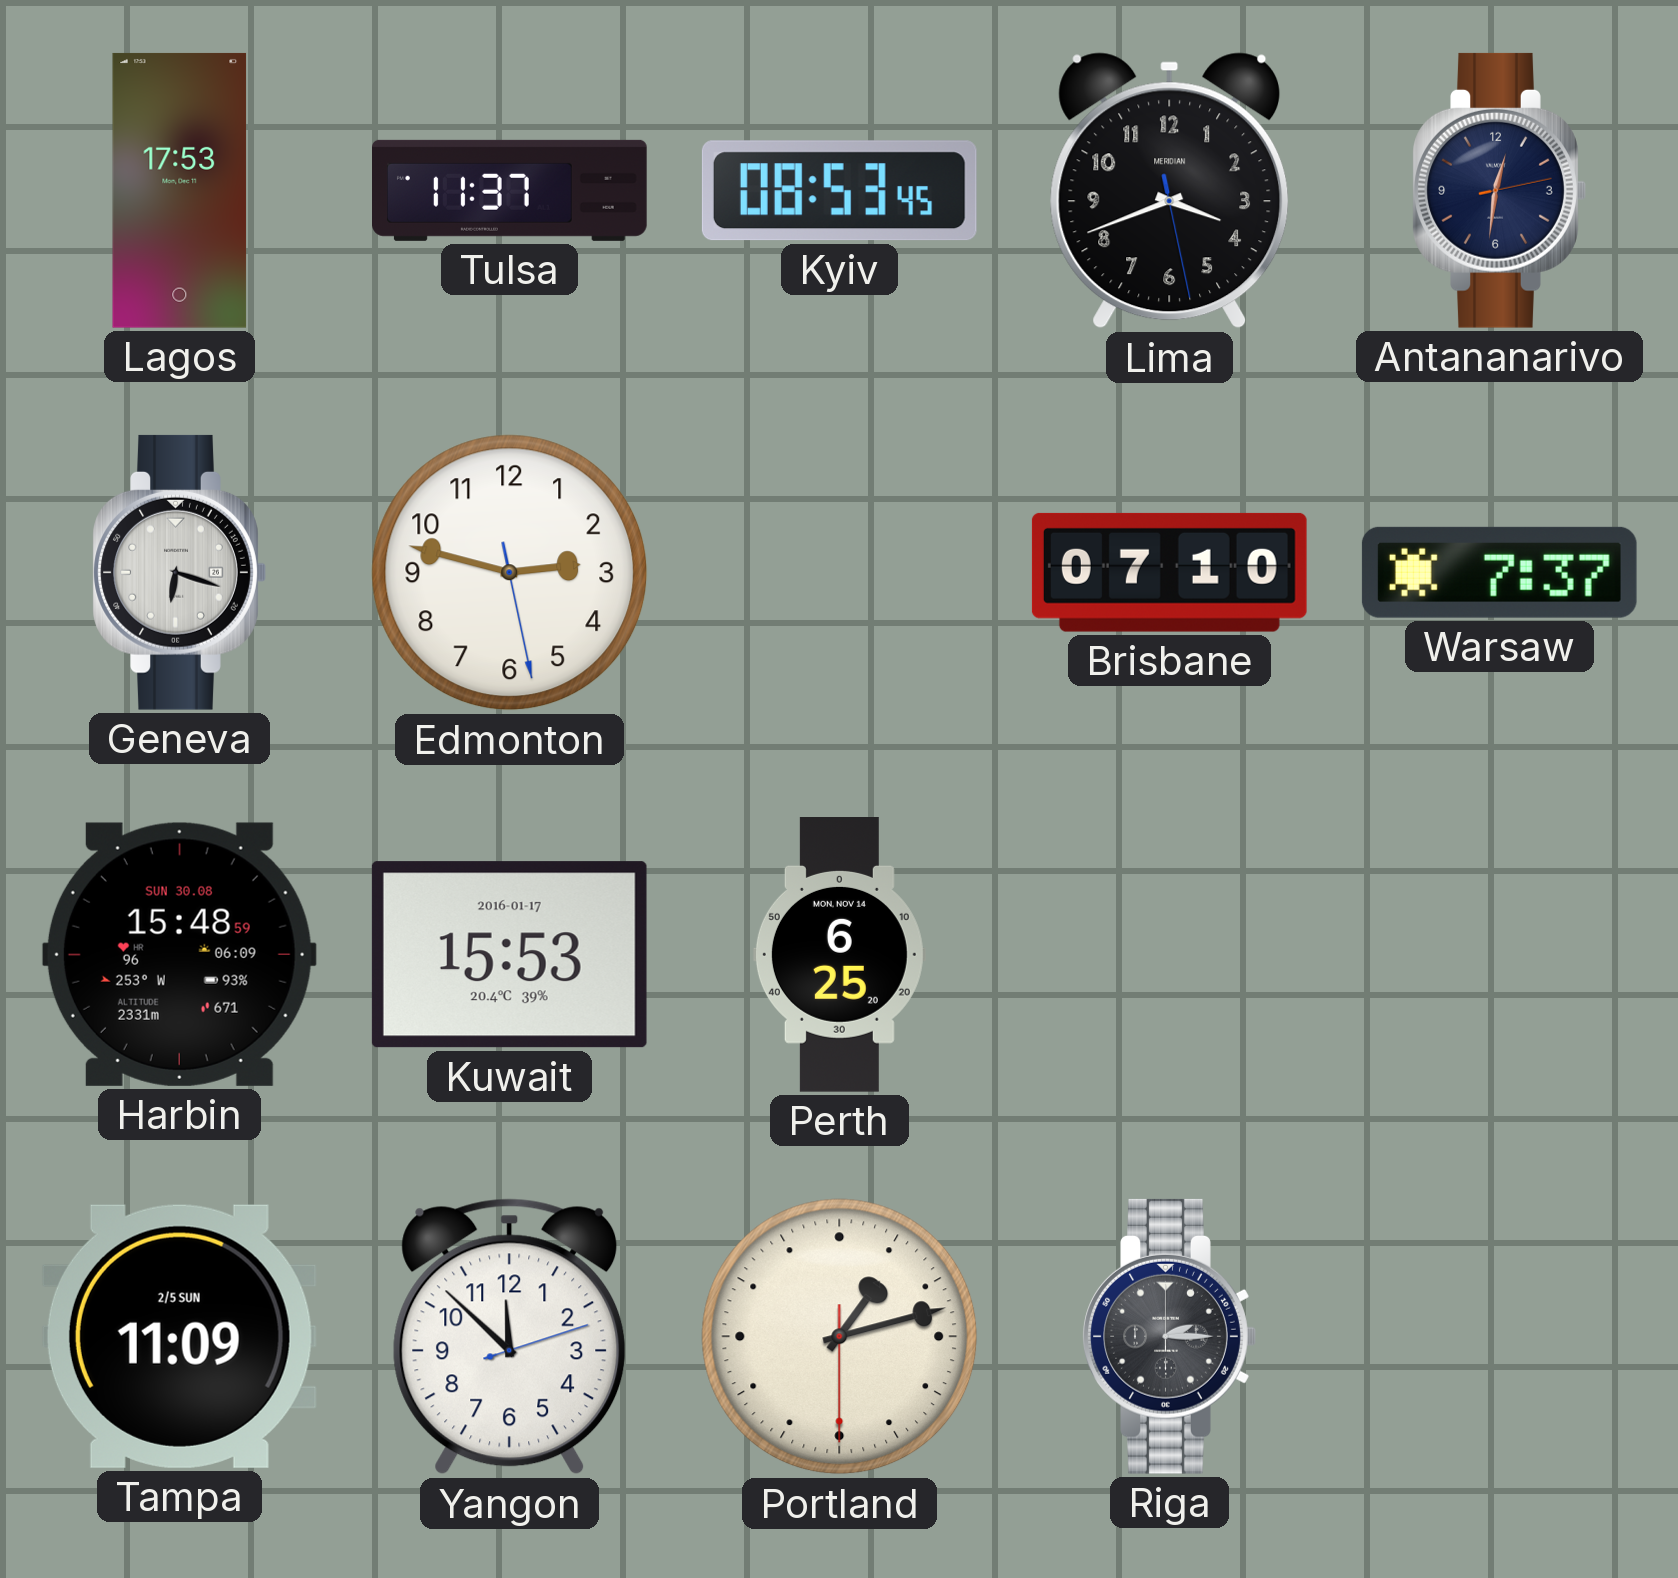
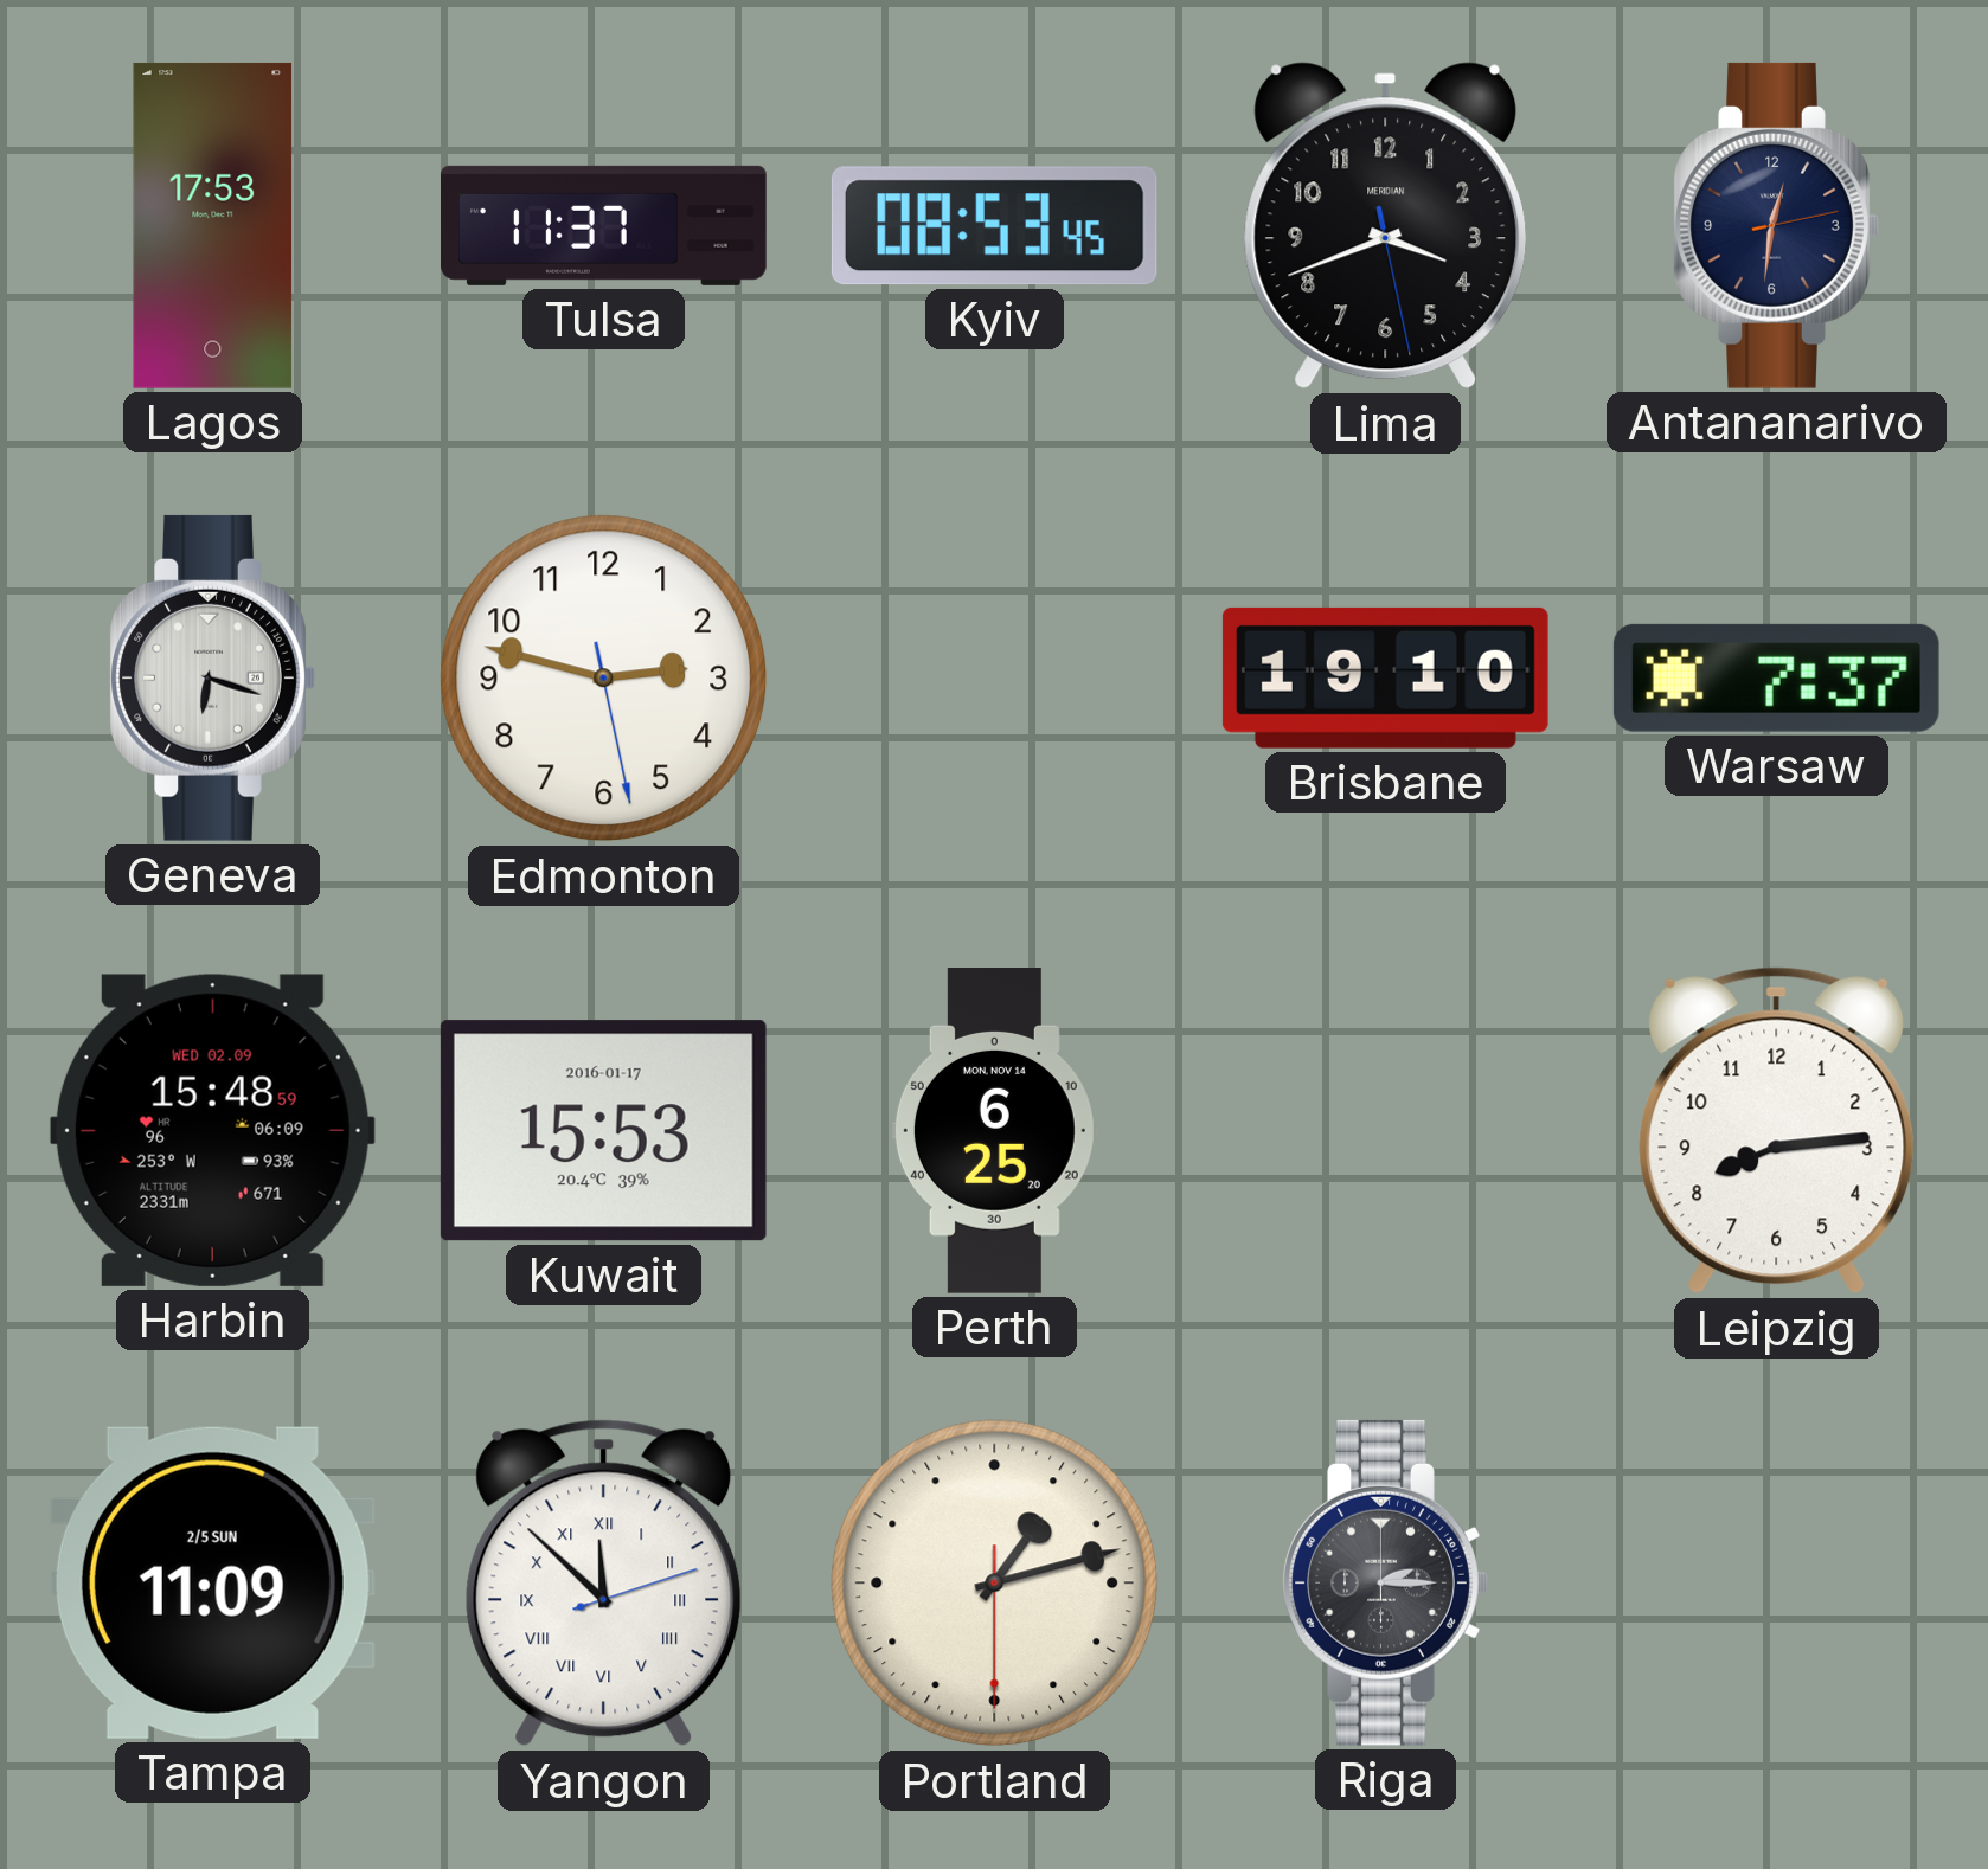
Brisbane: 07:10 -> 19:10
Harbin date: SUN 30.08 -> WED 02.09
Leipzig: none -> 8:14
Yangon numerals: Arabic -> Roman
